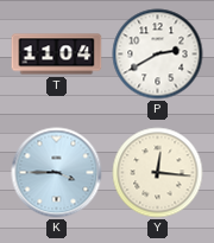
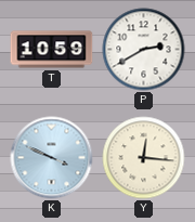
T: 11:04 -> 10:59
K: 3:45 -> 3:49
